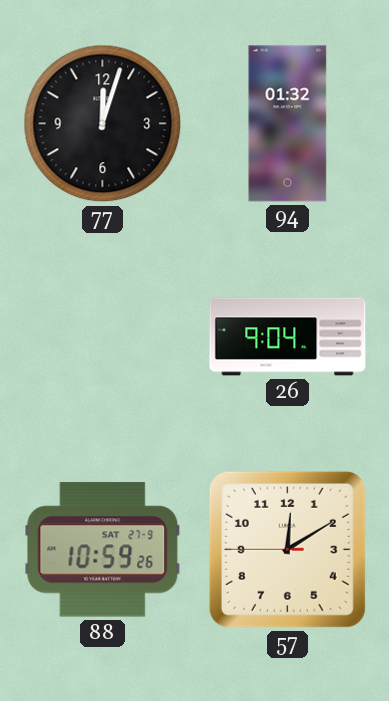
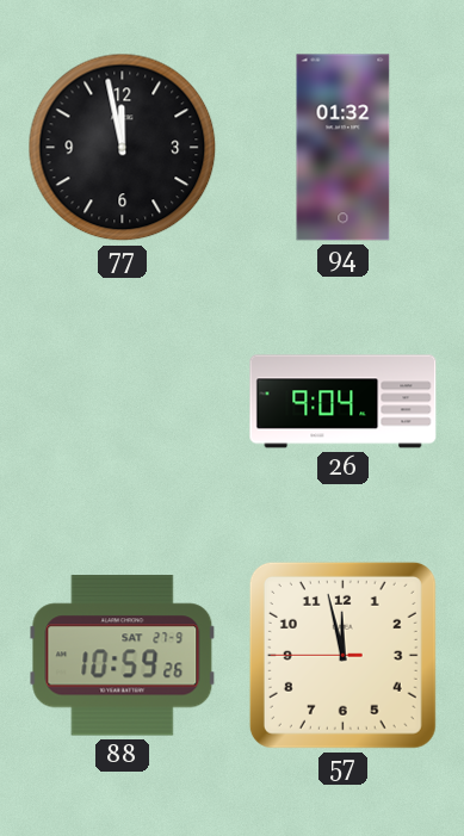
77: 12:03 -> 11:58
57: 12:09 -> 11:57
